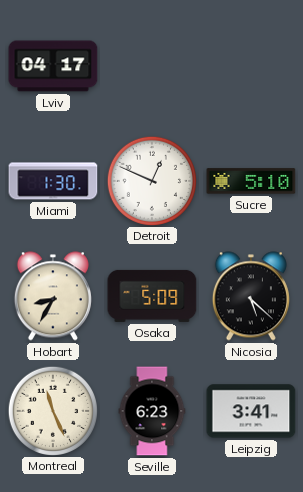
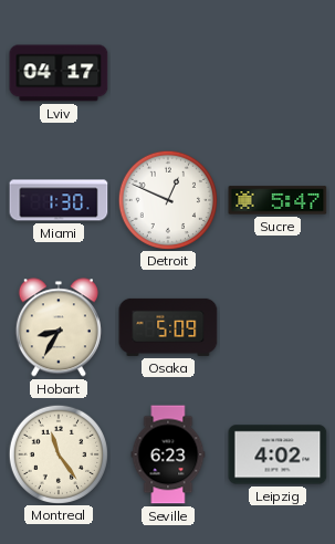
Sucre: 5:10 -> 5:47
Nicosia: 5:22 -> none
Montreal: 11:26 -> 11:24
Leipzig: 3:41 -> 4:02
